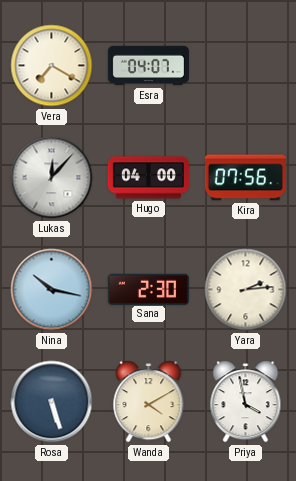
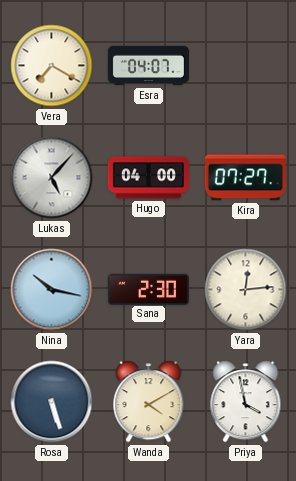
Lukas: 12:07 -> 5:07
Kira: 07:56 -> 07:27
Yara: 2:14 -> 12:14
